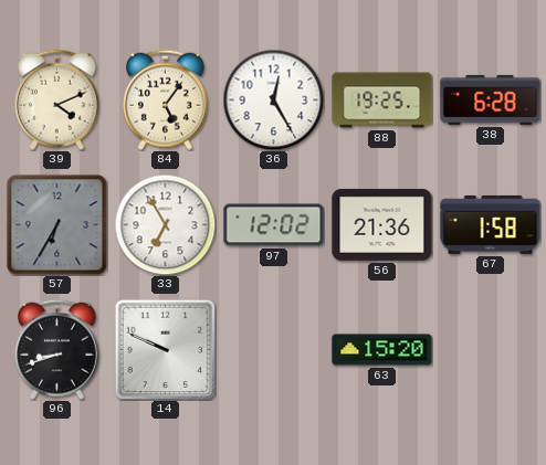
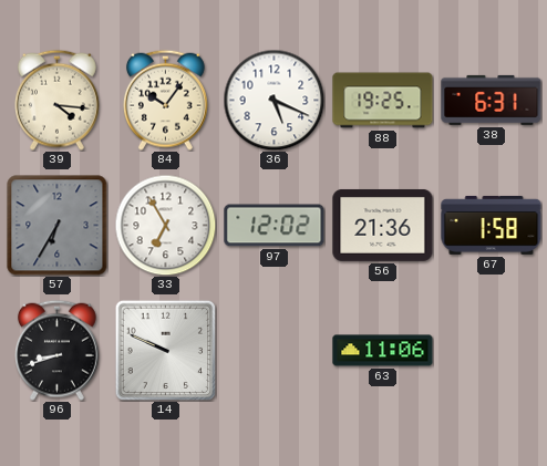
39: 4:11 -> 4:16
84: 5:06 -> 10:06
36: 12:25 -> 5:19
38: 6:28 -> 6:31
63: 15:20 -> 11:06
